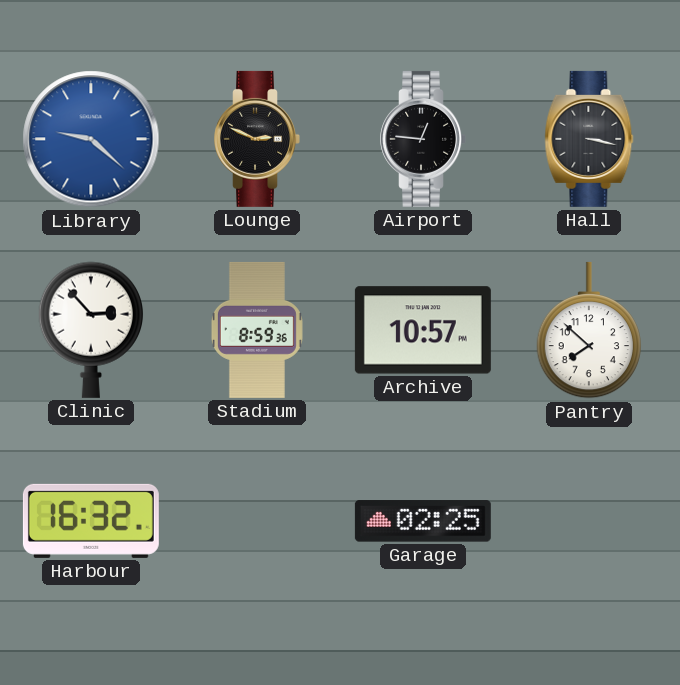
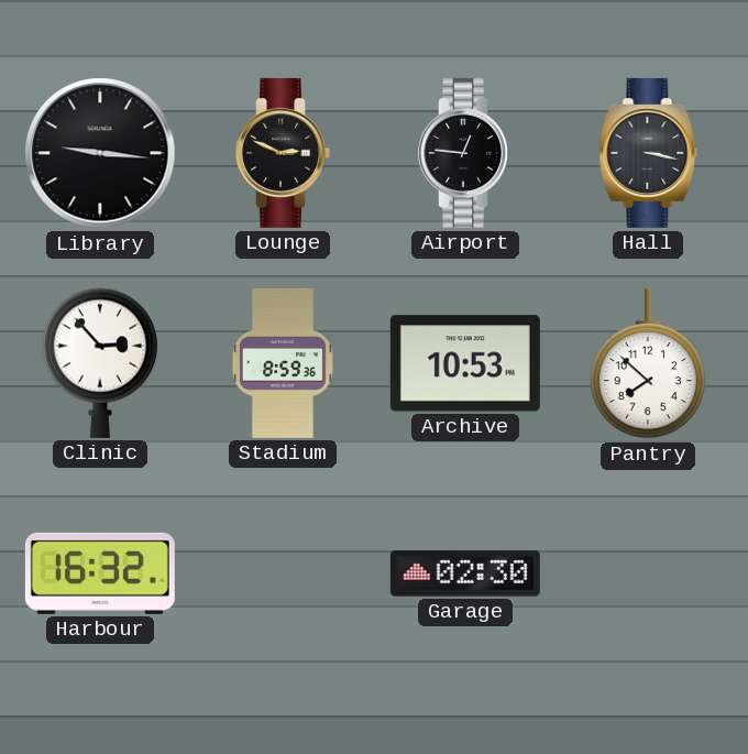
Library: 9:22 -> 9:16
Library dial: blue -> black
Archive: 10:57 -> 10:53
Garage: 02:25 -> 02:30
